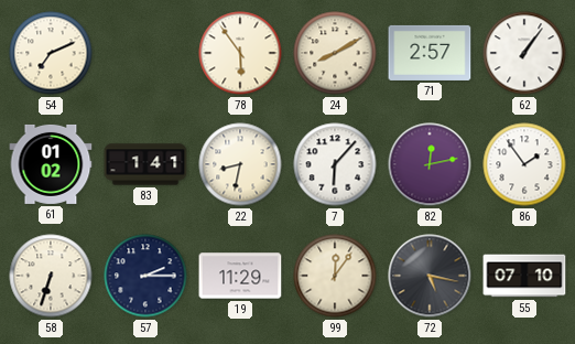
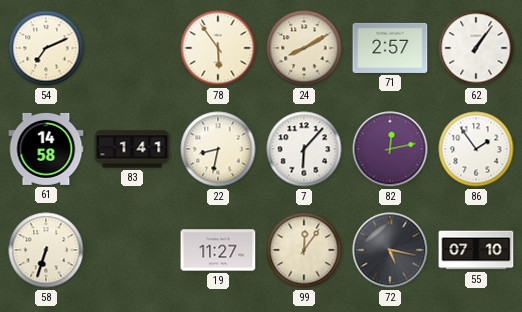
61: 01:02 -> 14:58
57: 2:15 -> none
19: 11:29 -> 11:27
